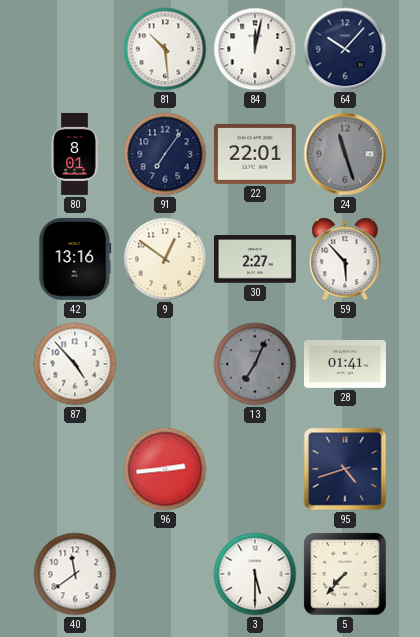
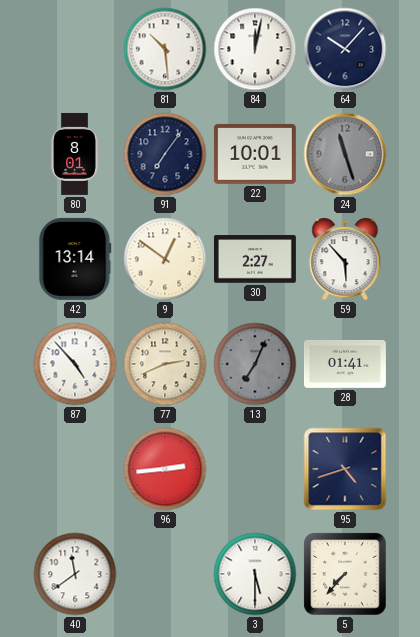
22: 22:01 -> 10:01
42: 13:16 -> 13:14
77: none -> 2:41
